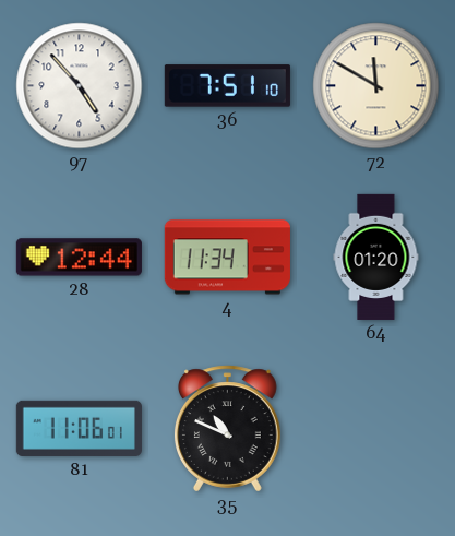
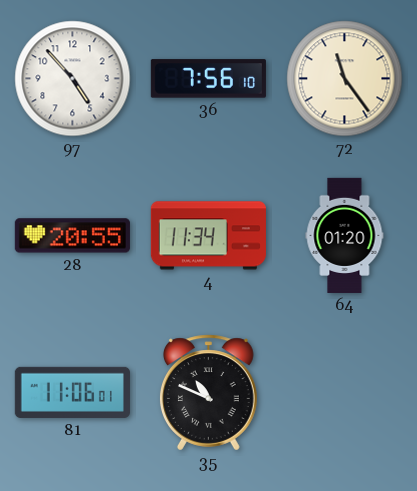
36: 7:51 -> 7:56
72: 11:50 -> 11:24
28: 12:44 -> 20:55
